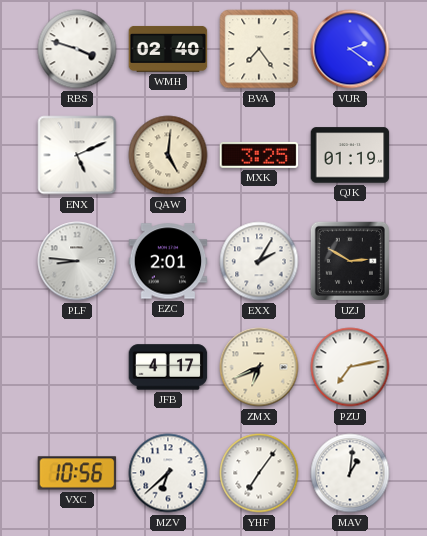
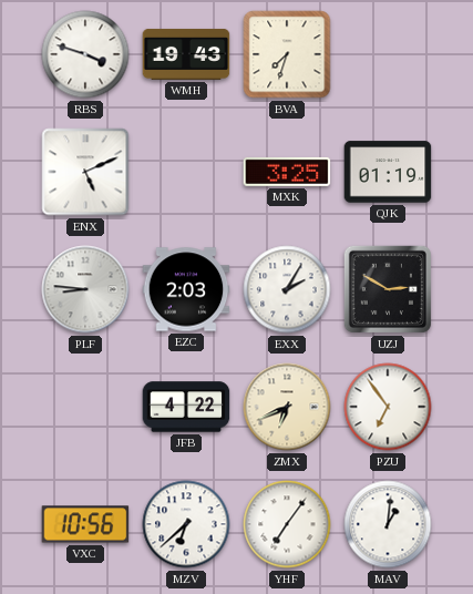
WMH: 02:40 -> 19:43
BVA: 7:24 -> 7:33
VUR: 2:21 -> none
QAW: 5:01 -> none
EZC: 2:01 -> 2:03
JFB: 4:17 -> 4:22
PZU: 7:13 -> 6:54
